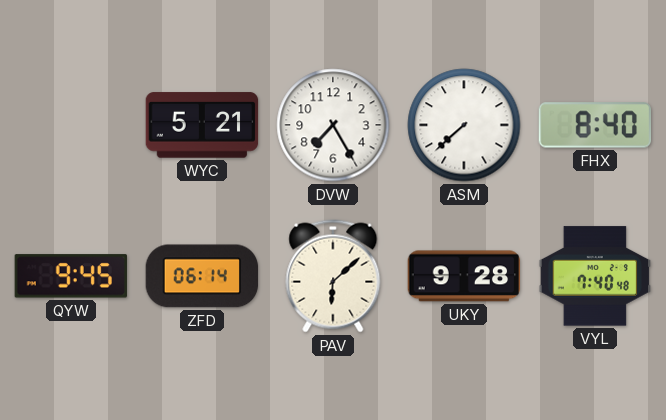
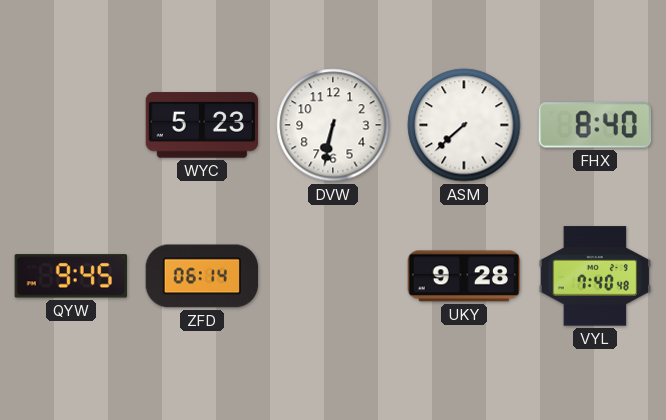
WYC: 5:21 -> 5:23
DVW: 7:25 -> 6:32
PAV: 6:08 -> none
